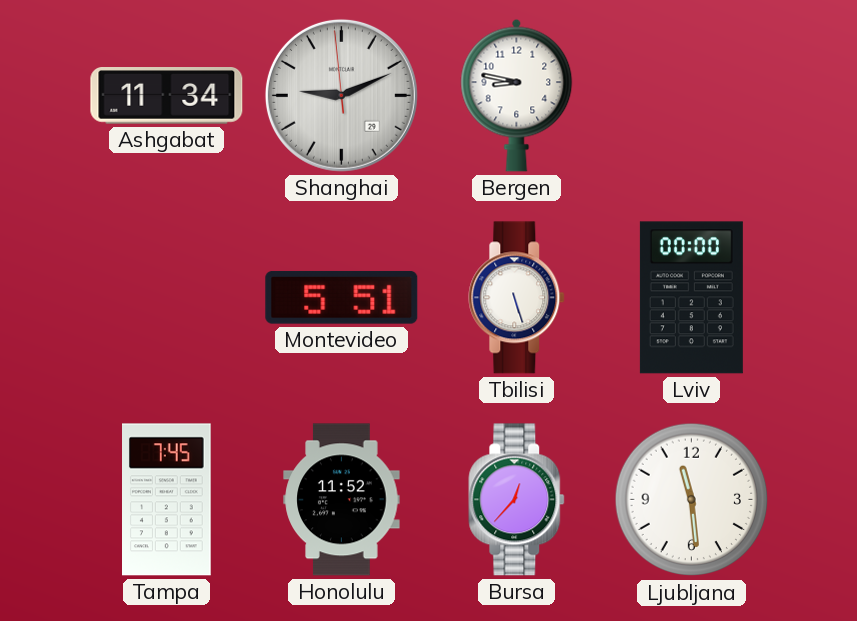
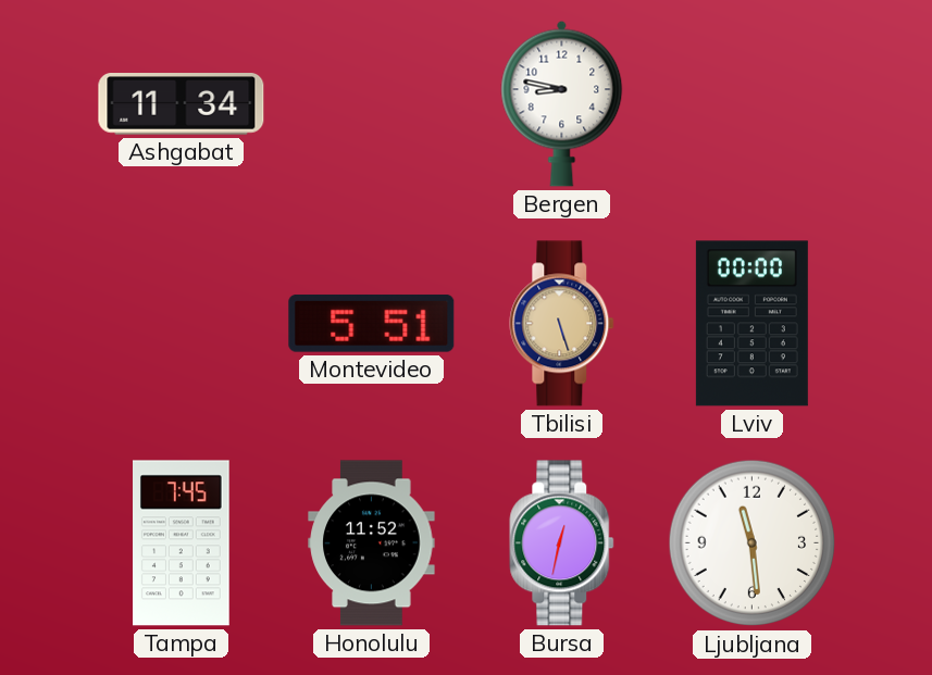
Shanghai: 9:10 -> none
Tbilisi dial: white -> champagne
Bursa: 12:37 -> 12:32
